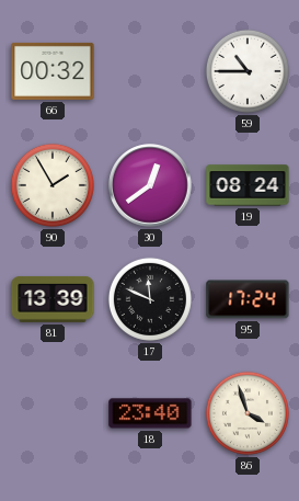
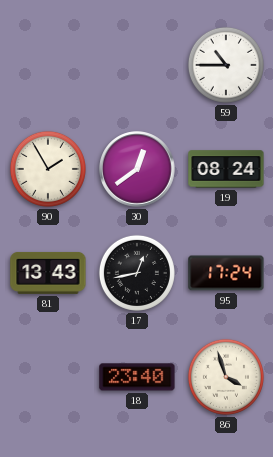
66: 00:32 -> none
81: 13:39 -> 13:43
17: 11:49 -> 12:43
